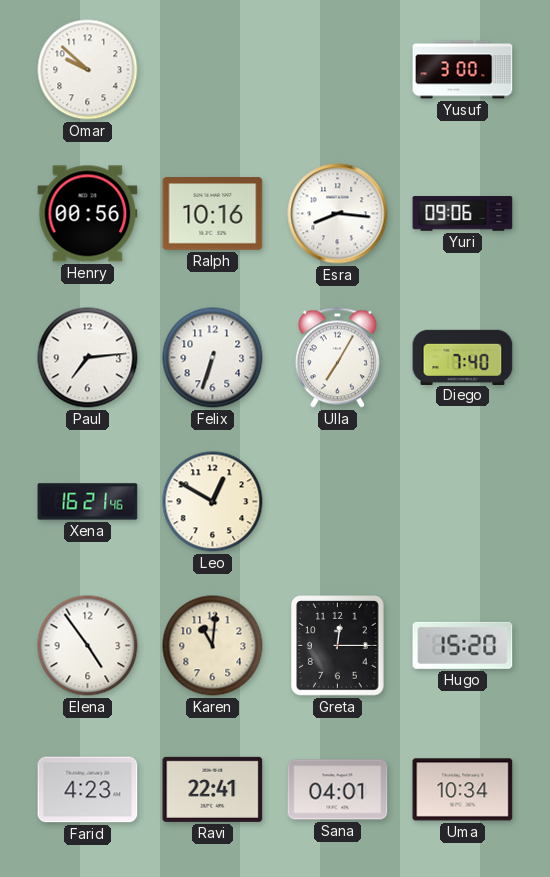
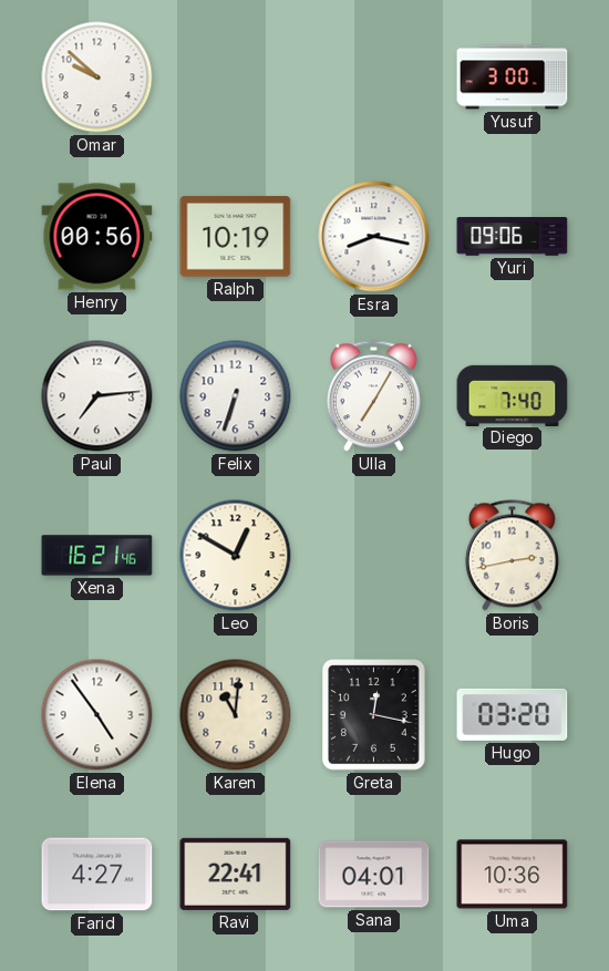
Ralph: 10:16 -> 10:19
Esra: 8:16 -> 8:17
Boris: none -> 2:43
Greta: 12:15 -> 12:17
Hugo: 15:20 -> 03:20
Farid: 4:23 -> 4:27
Uma: 10:34 -> 10:36
